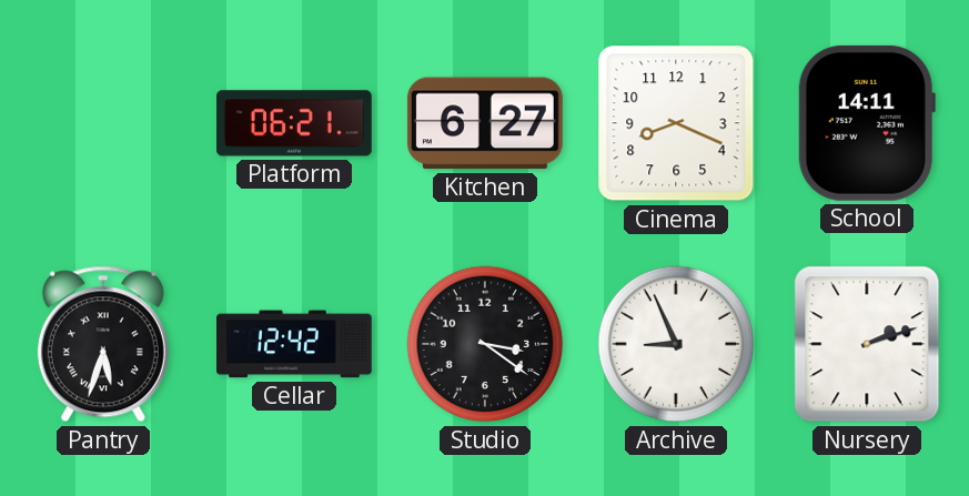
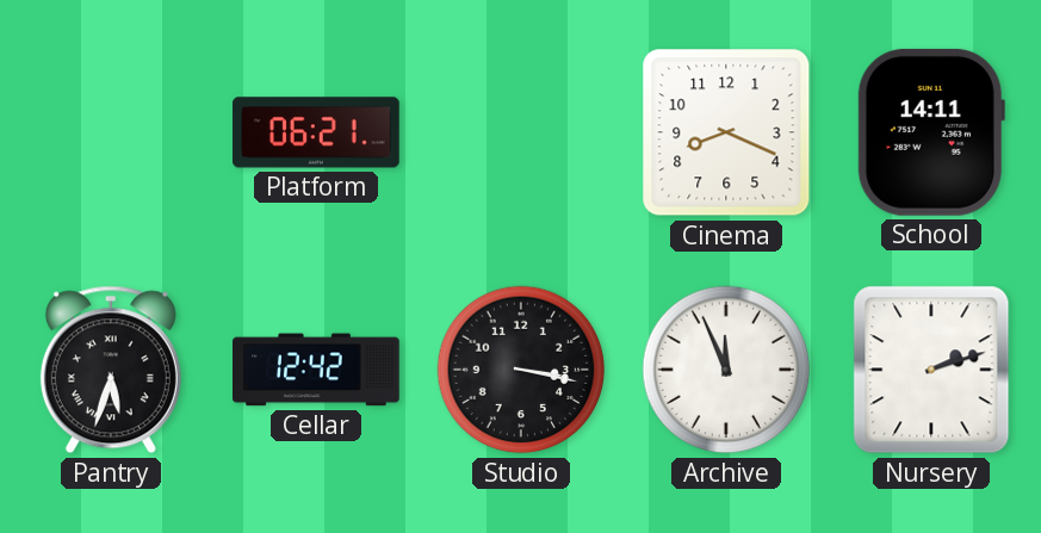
Kitchen: 6:27 -> none
Studio: 3:21 -> 3:17
Archive: 8:56 -> 11:56
